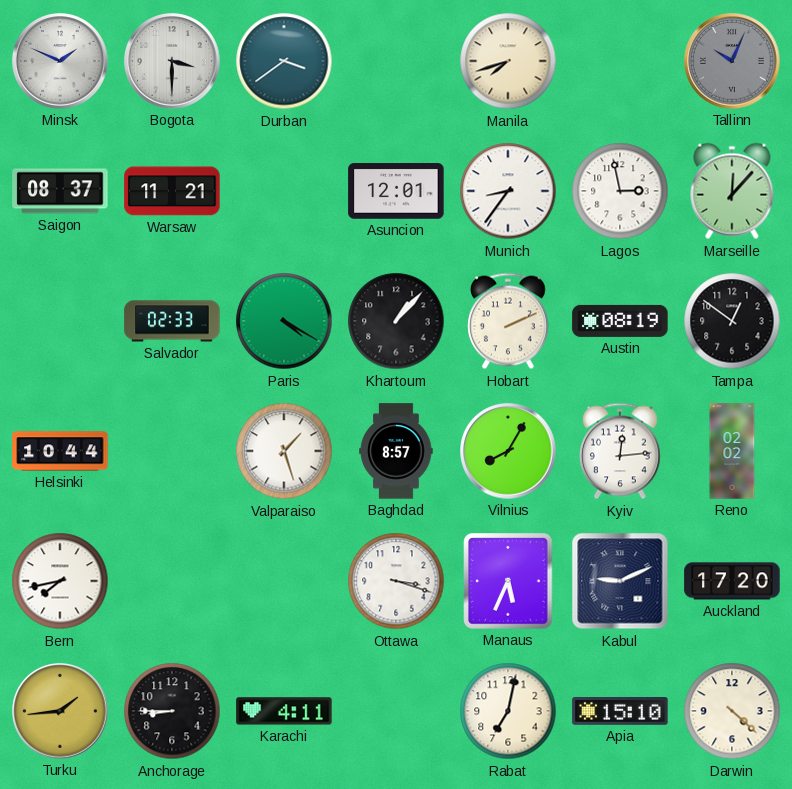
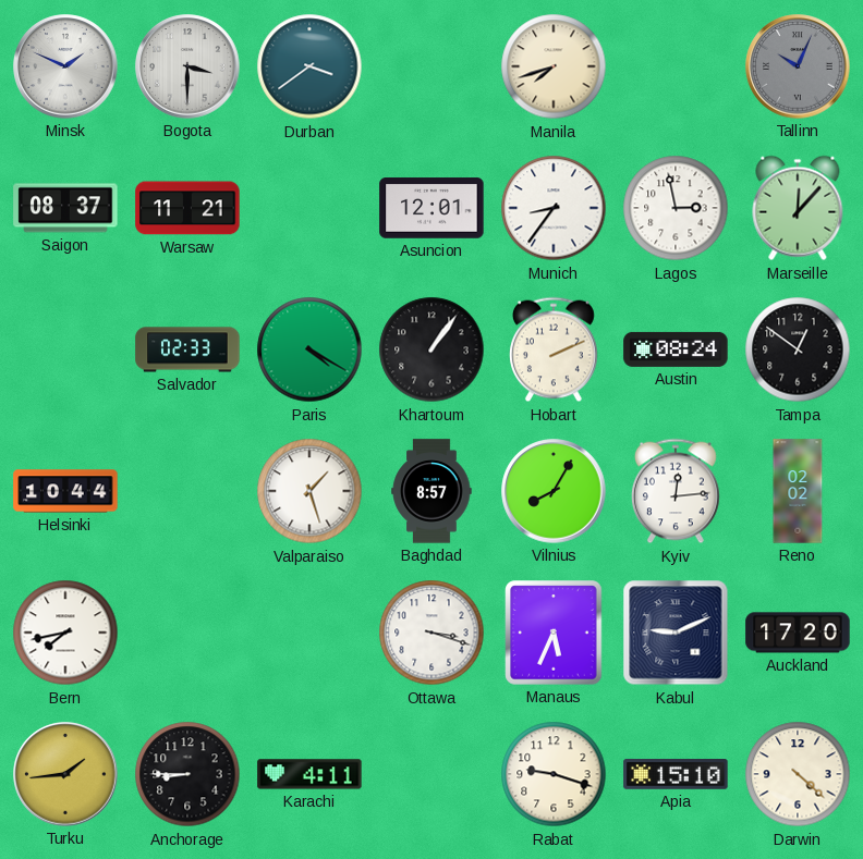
Khartoum: 1:07 -> 1:06
Austin: 08:19 -> 08:24
Rabat: 7:02 -> 9:18
